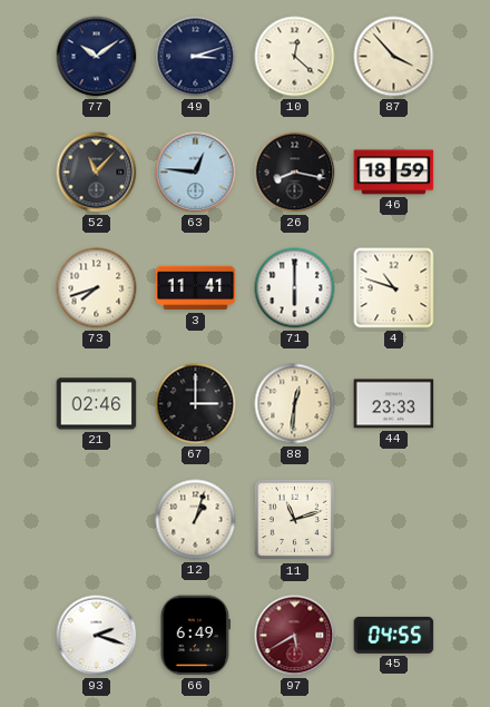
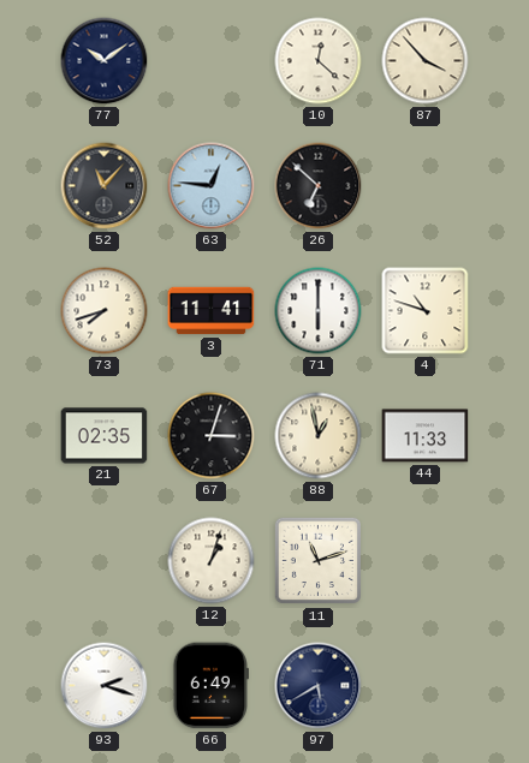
49: 3:12 -> none
26: 8:17 -> 6:52
46: 18:59 -> none
21: 02:46 -> 02:35
67: 3:00 -> 3:03
88: 12:31 -> 12:58
44: 23:33 -> 11:33
97 dial: burgundy -> navy
45: 04:55 -> none
